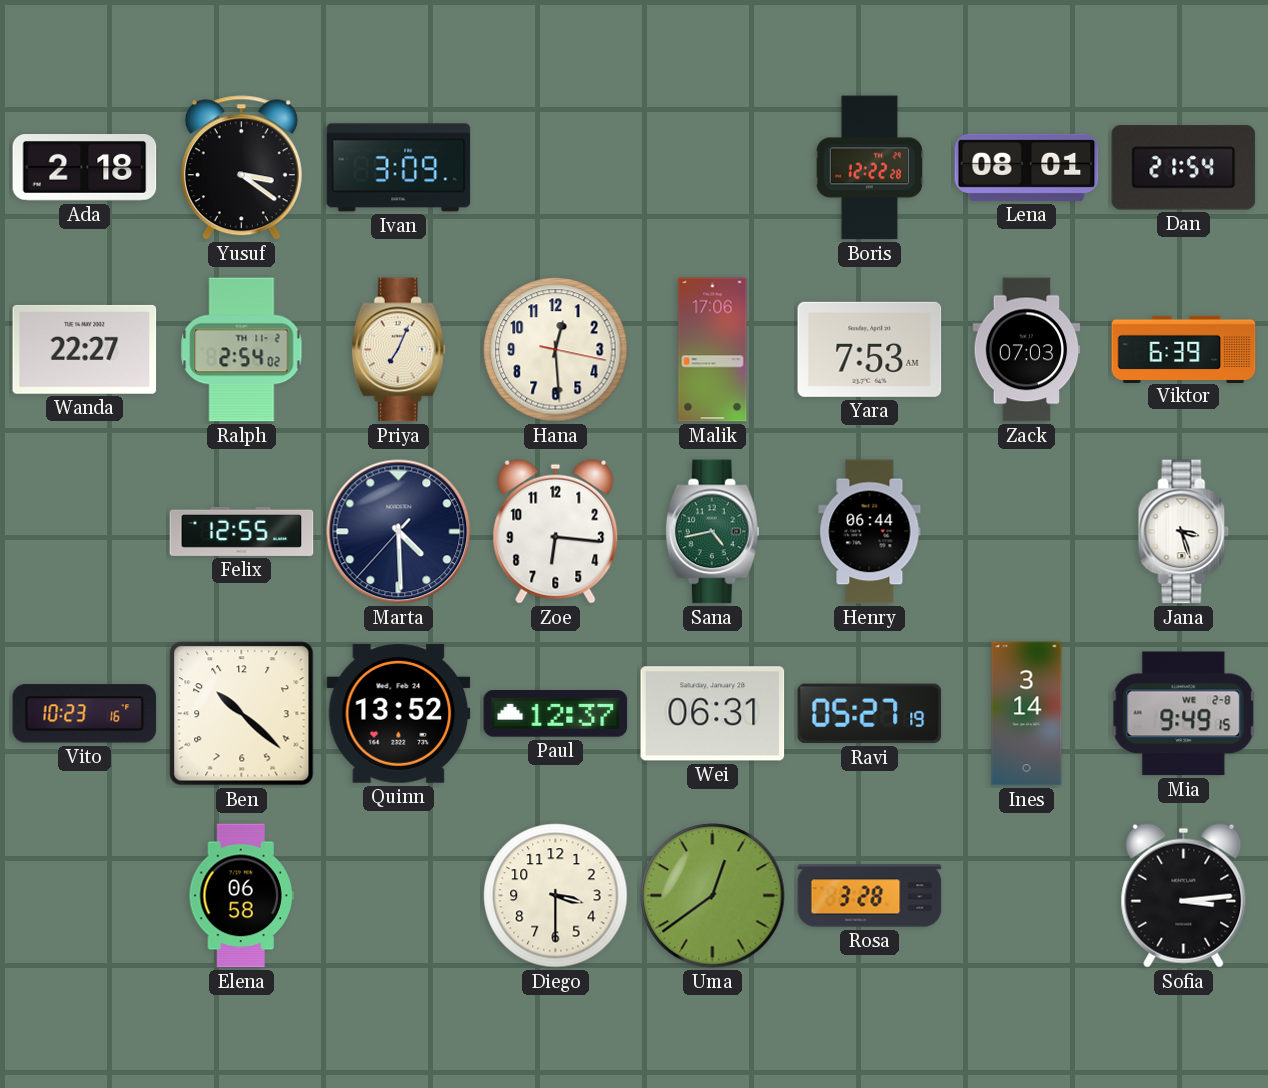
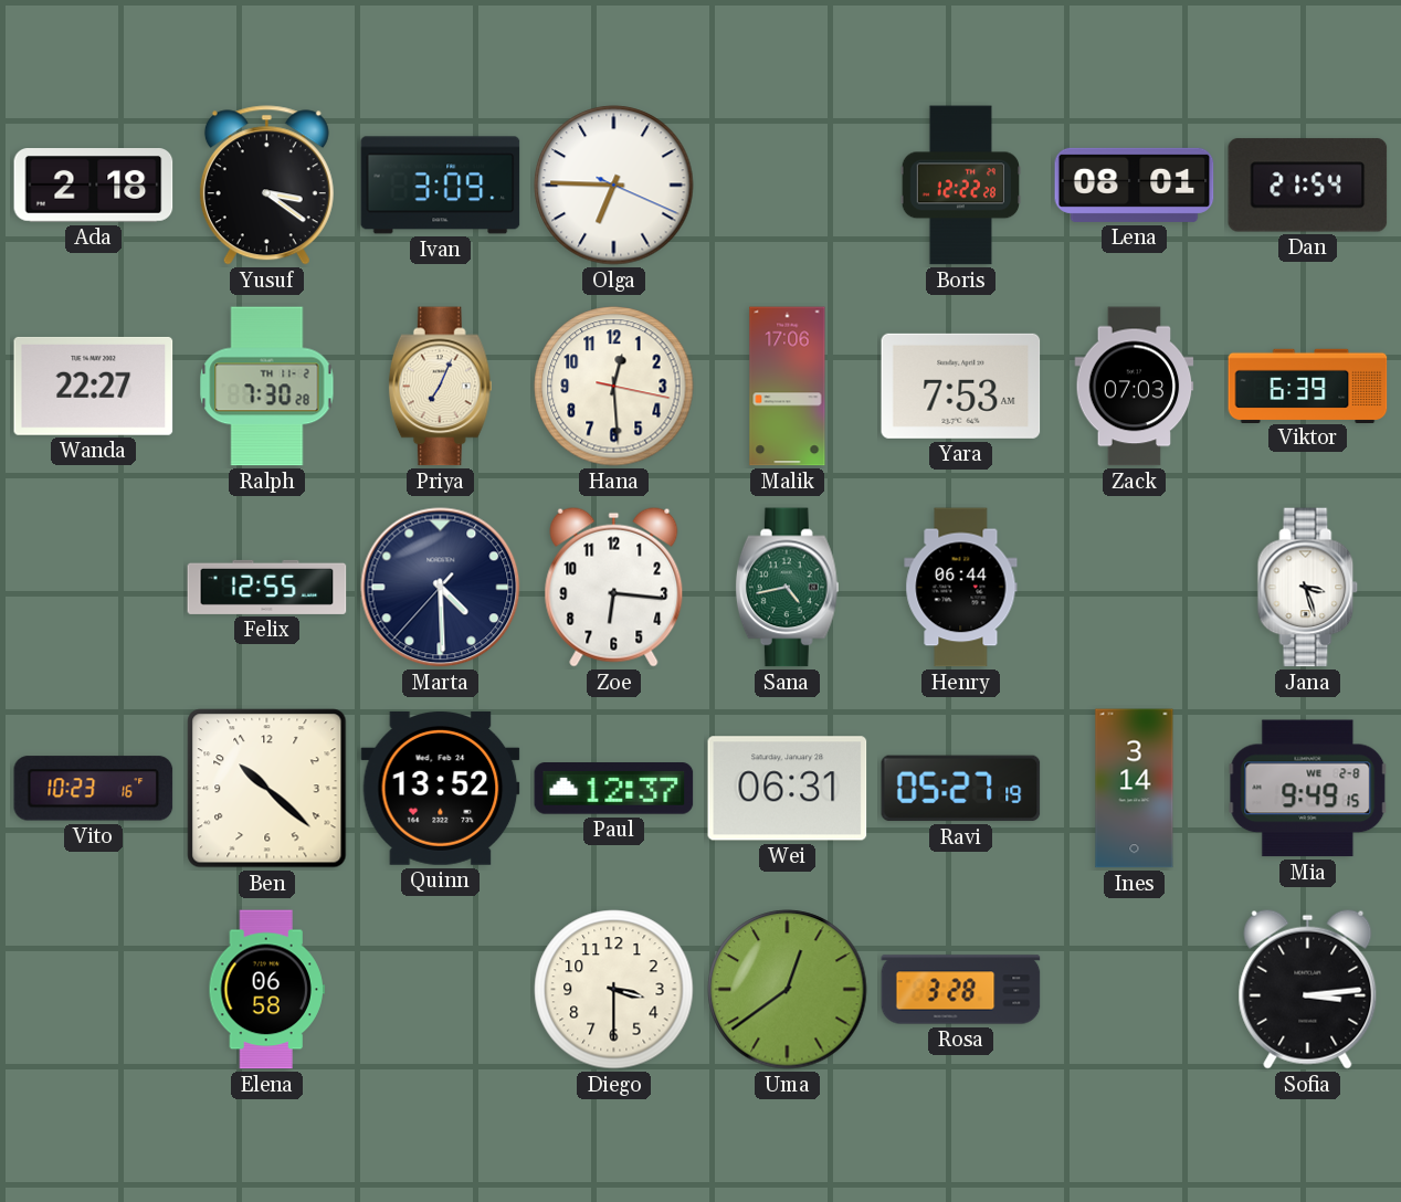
Olga: none -> 6:45
Ralph: 2:54 -> 7:30
